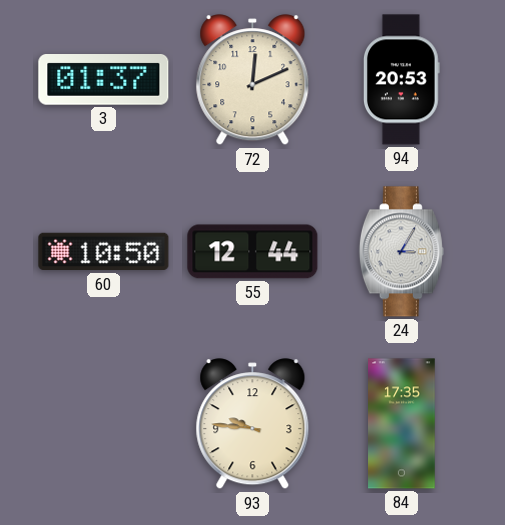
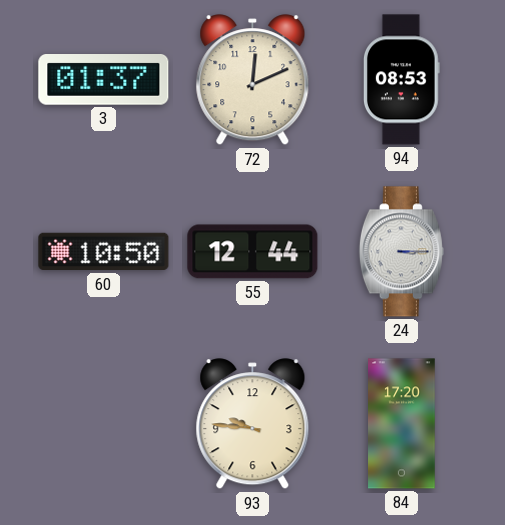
94: 20:53 -> 08:53
24: 3:05 -> 3:15
84: 17:35 -> 17:20
